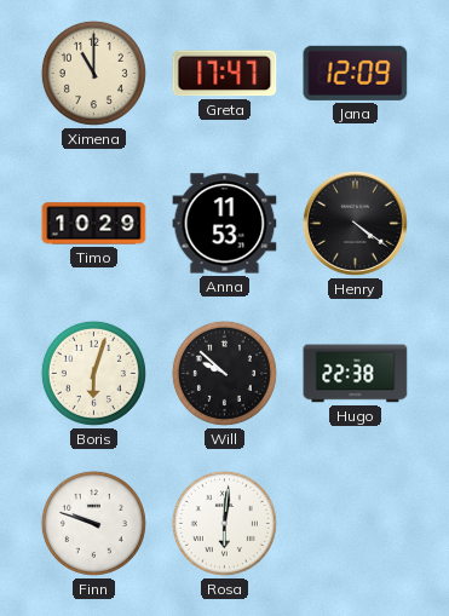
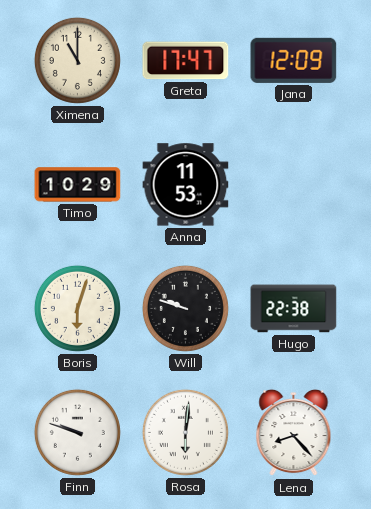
Henry: 4:21 -> none
Will: 9:52 -> 9:48
Lena: none -> 8:23
